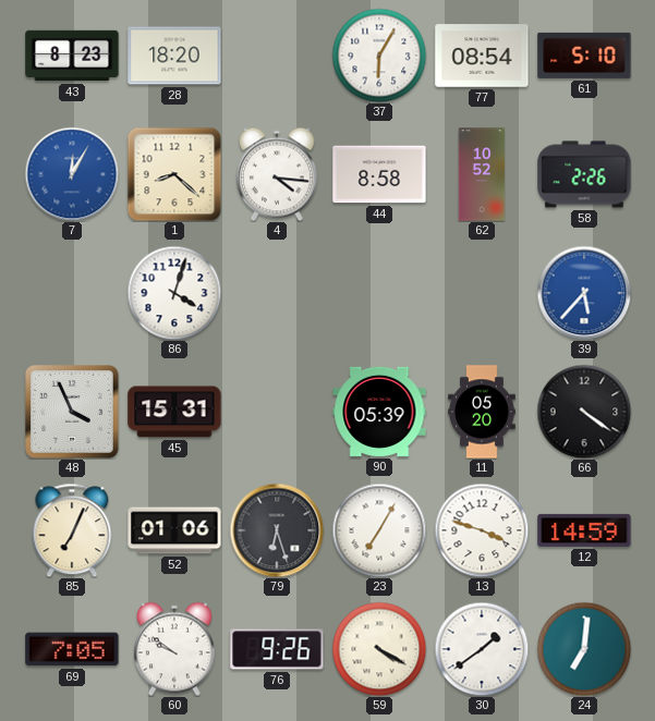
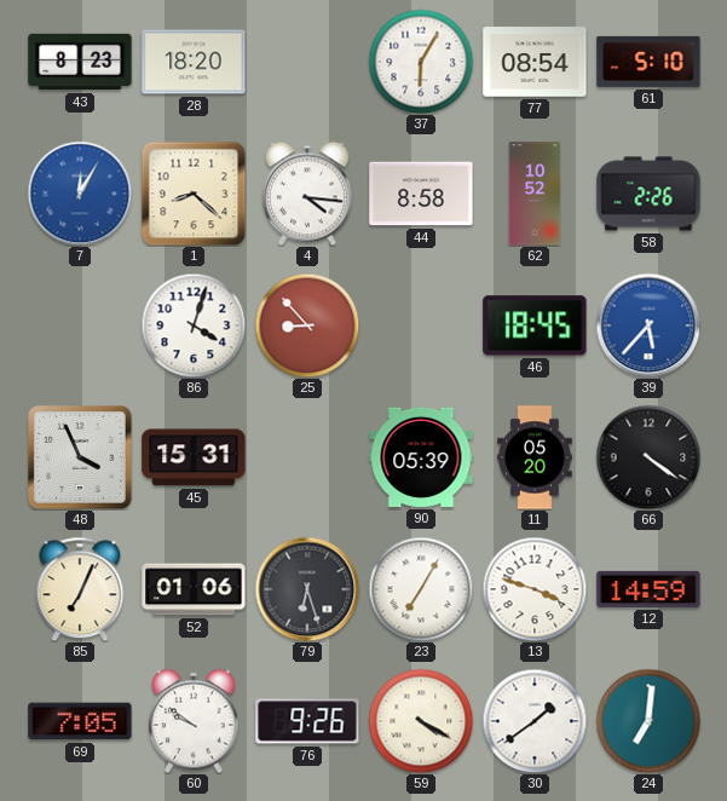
25: none -> 8:53
46: none -> 18:45
